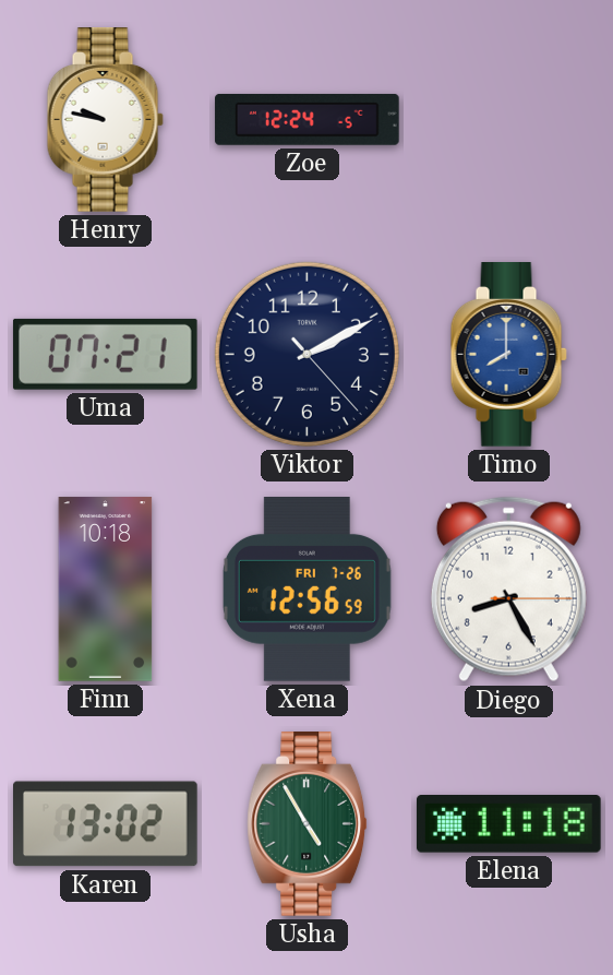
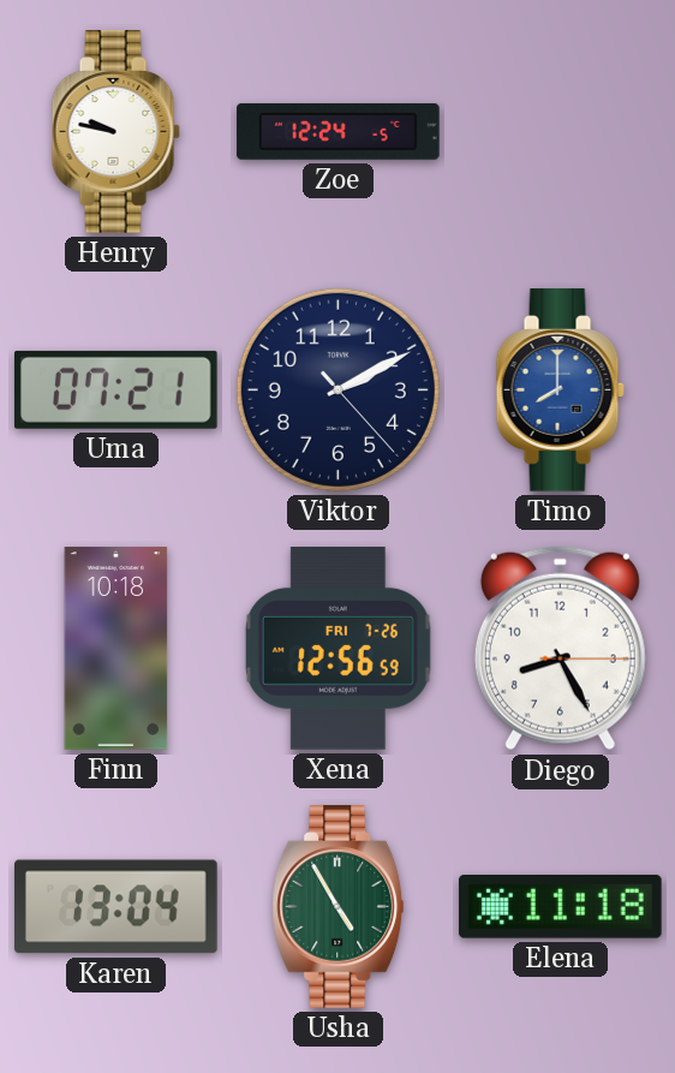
Karen: 13:02 -> 13:04
